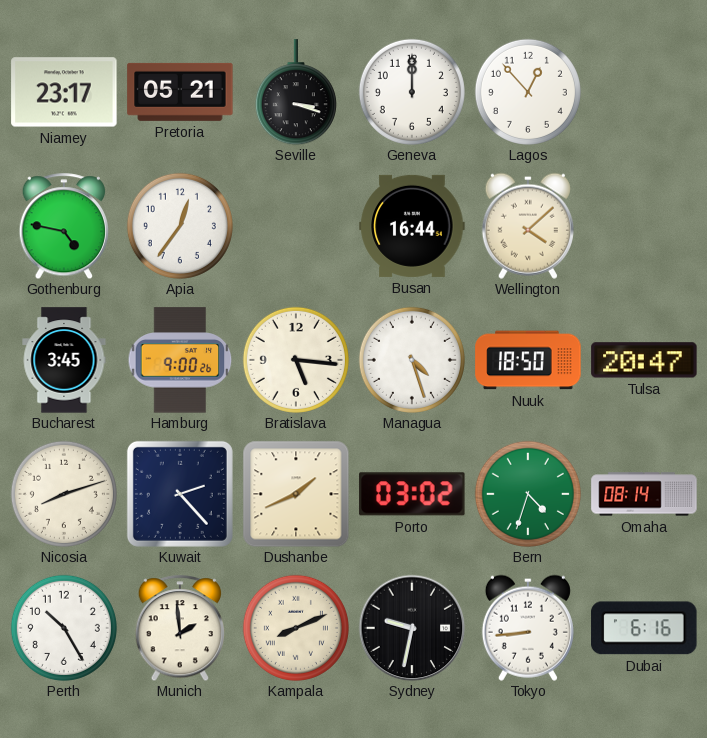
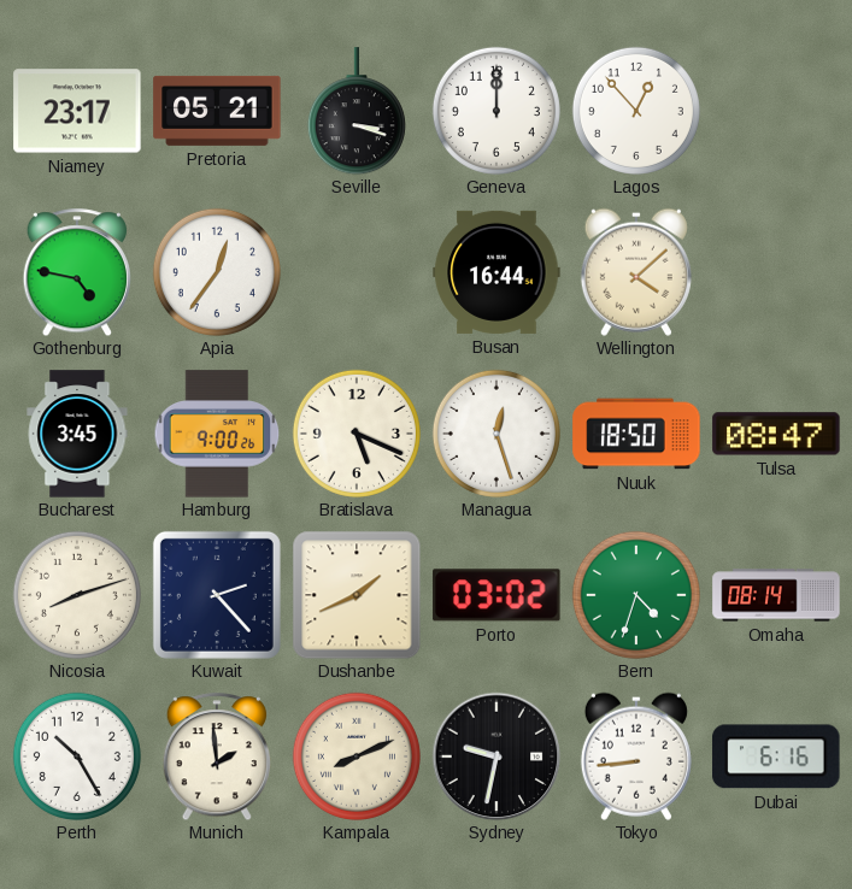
Bratislava: 5:16 -> 5:19
Managua: 4:27 -> 12:27
Tulsa: 20:47 -> 08:47
